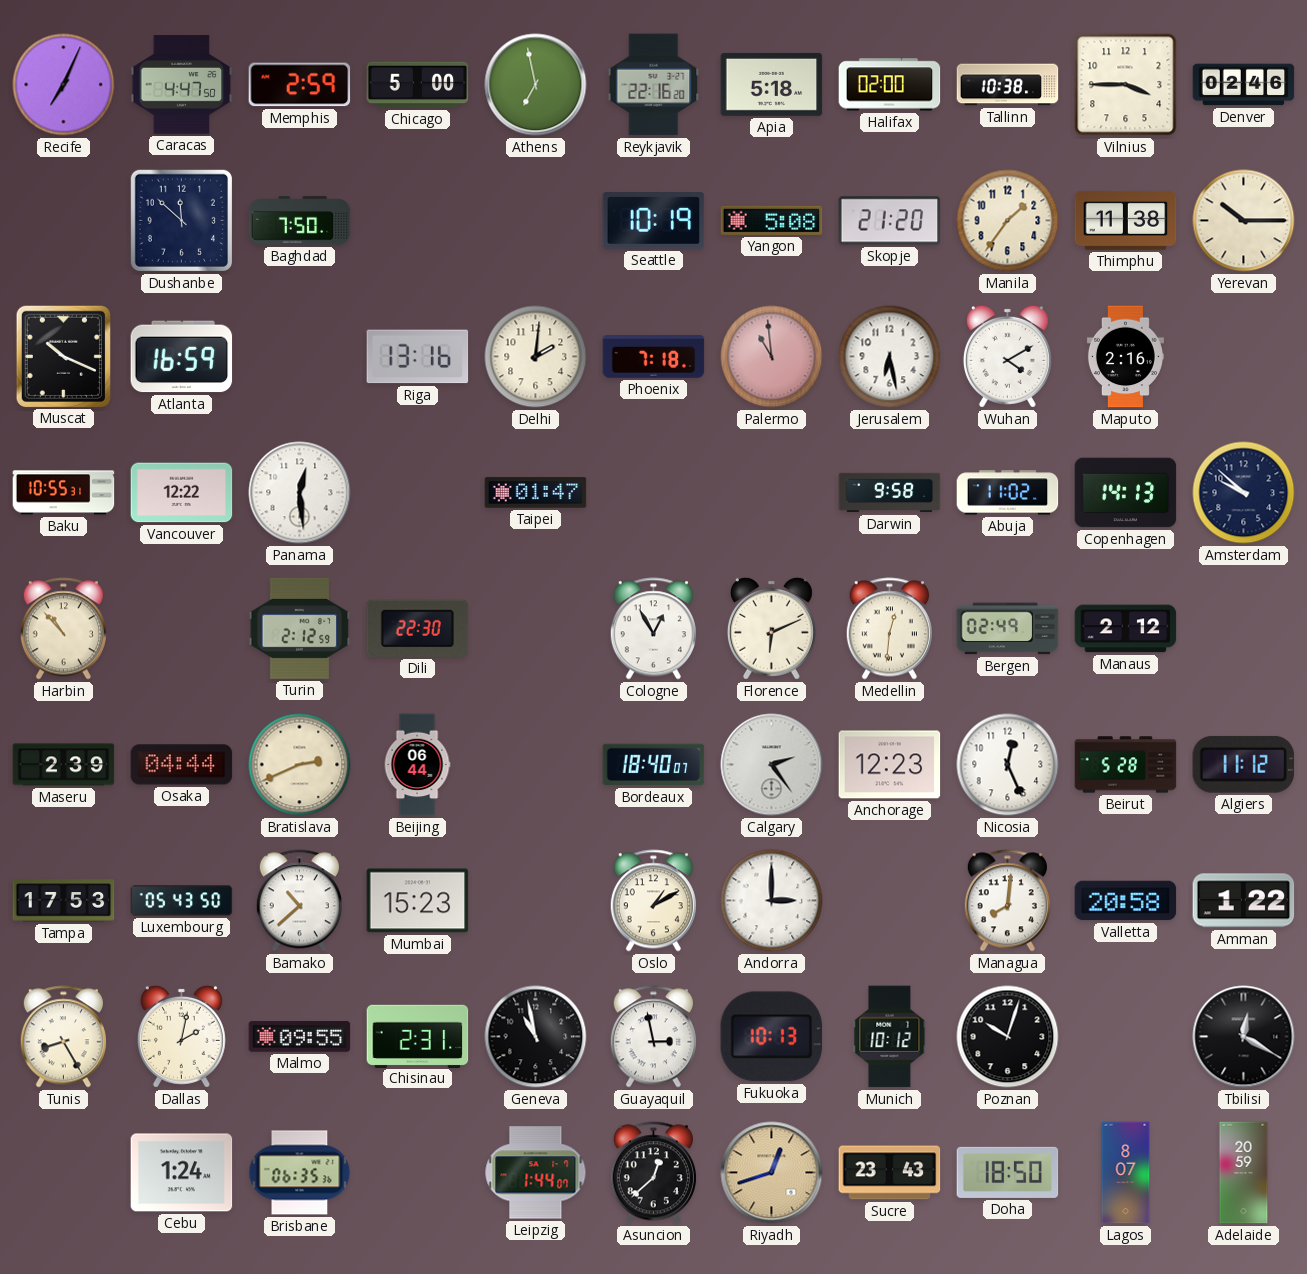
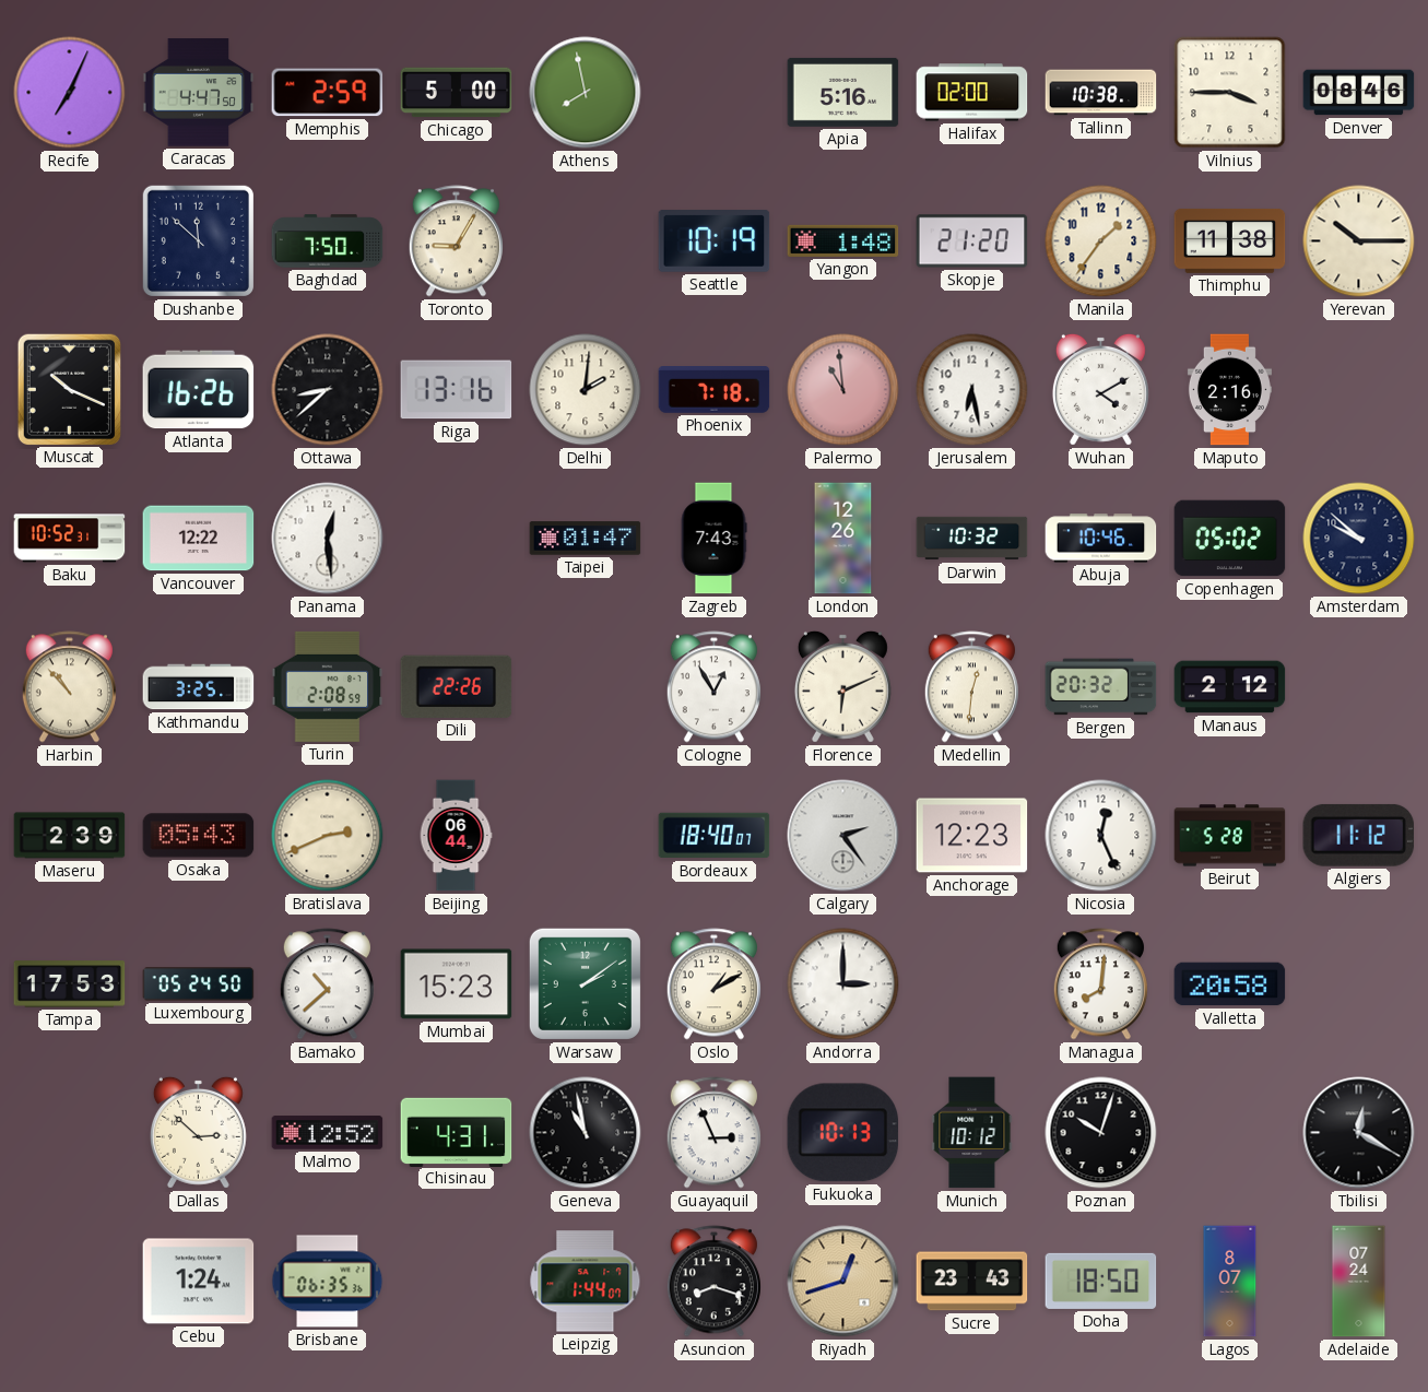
Athens: 6:58 -> 7:58
Reykjavik: 22:16 -> none
Apia: 5:18 -> 5:16
Denver: 02:46 -> 08:46
Toronto: none -> 9:05
Yangon: 5:08 -> 1:48
Atlanta: 16:59 -> 16:26
Ottawa: none -> 8:38
Baku: 10:55 -> 10:52
Zagreb: none -> 7:43
London: none -> 12:26
Darwin: 9:58 -> 10:32
Abuja: 11:02 -> 10:46
Copenhagen: 14:13 -> 05:02
Kathmandu: none -> 3:25
Turin: 2:12 -> 2:08
Dili: 22:30 -> 22:26
Bergen: 02:49 -> 20:32
Osaka: 04:44 -> 05:43
Luxembourg: 05:43 -> 05:24
Warsaw: none -> 2:09
Amman: 1:22 -> none
Tunis: 8:25 -> none
Dallas: 2:02 -> 2:52
Malmo: 09:55 -> 12:52
Chisinau: 2:31 -> 4:31
Guayaquil: 2:58 -> 2:56
Asuncion: 12:38 -> 8:18
Adelaide: 20:59 -> 07:24
